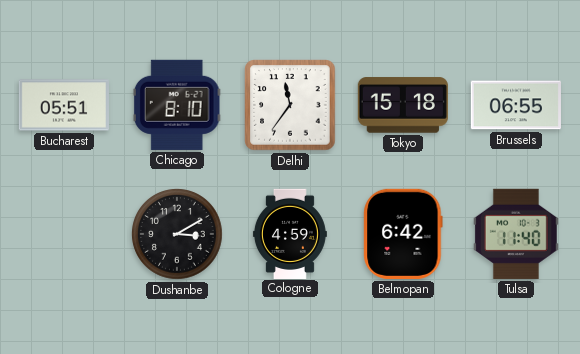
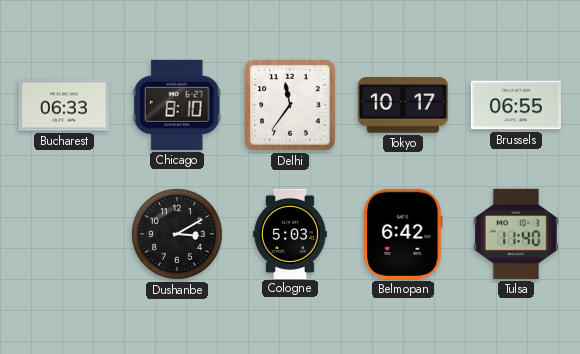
Bucharest: 05:51 -> 06:33
Tokyo: 15:18 -> 10:17
Cologne: 4:59 -> 5:03
